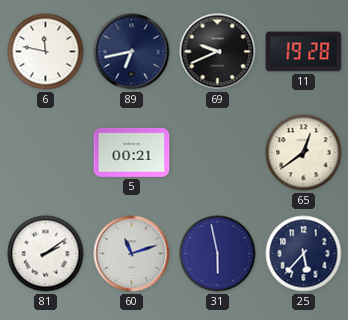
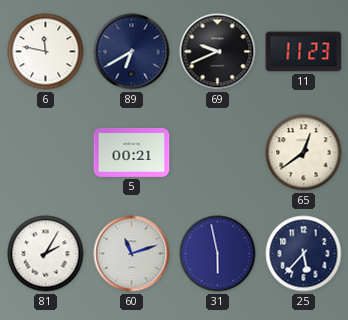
89: 6:43 -> 6:40
11: 19:28 -> 11:23
81: 2:09 -> 2:05
